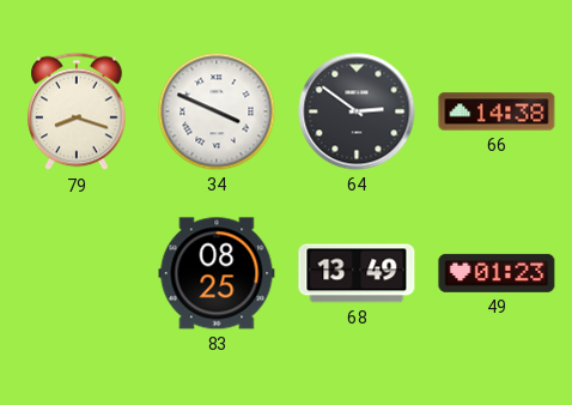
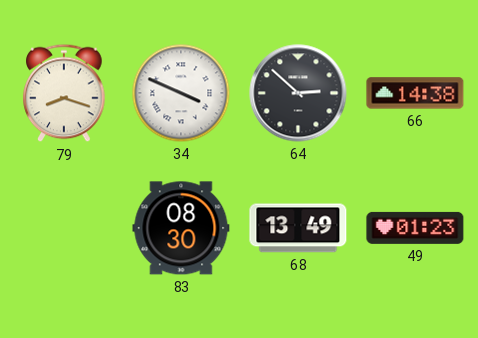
64: 2:51 -> 2:52
83: 08:25 -> 08:30
